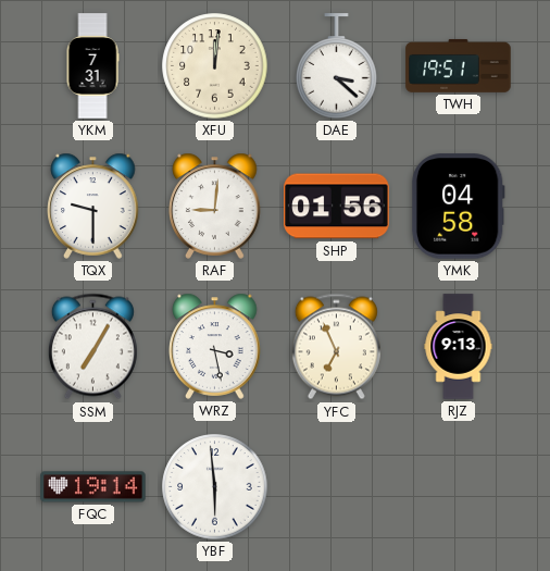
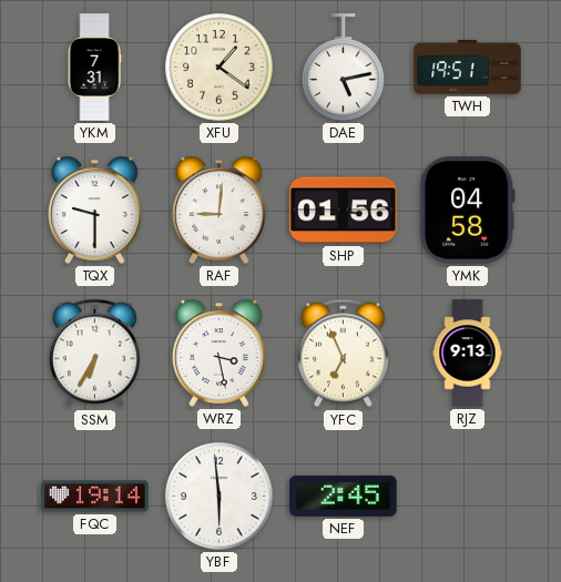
XFU: 12:01 -> 1:21
DAE: 3:22 -> 5:13
SSM: 7:05 -> 6:35
NEF: none -> 2:45
